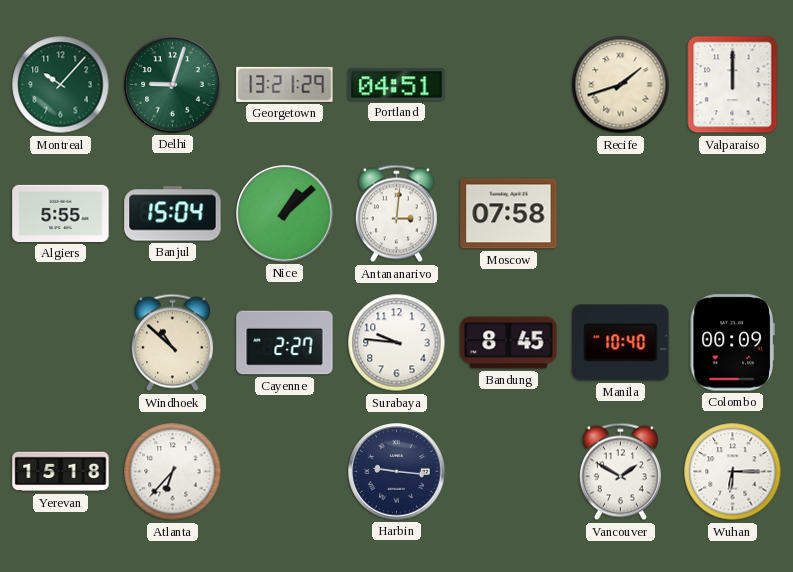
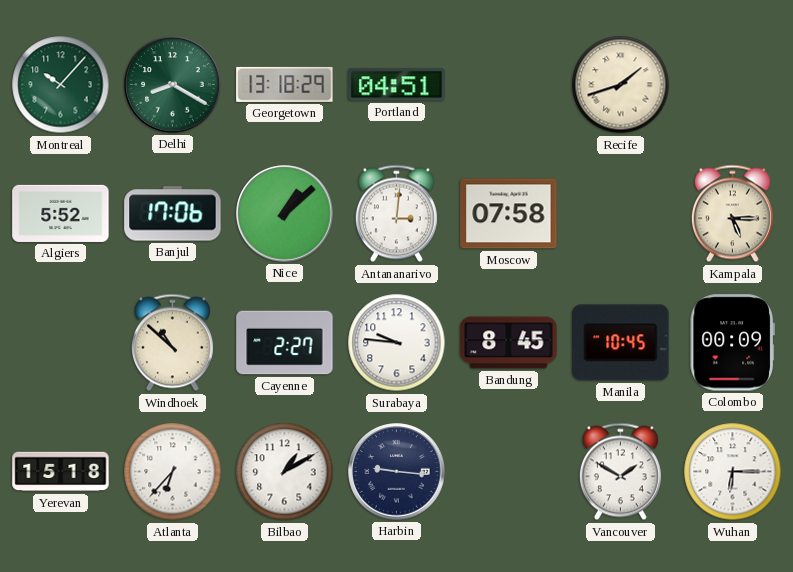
Delhi: 9:03 -> 8:20
Georgetown: 13:21 -> 13:18
Valparaiso: 12:00 -> none
Algiers: 5:55 -> 5:52
Banjul: 15:04 -> 17:06
Kampala: none -> 5:15
Manila: 10:40 -> 10:45
Bilbao: none -> 1:10
